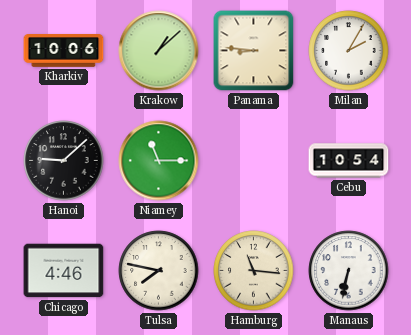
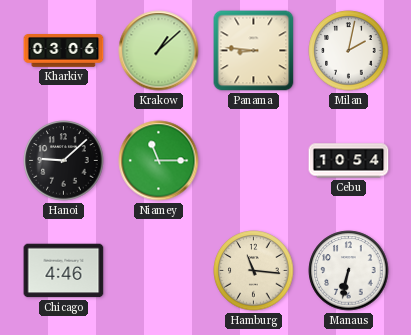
Kharkiv: 10:06 -> 03:06
Milan: 2:05 -> 2:02
Tulsa: 7:47 -> none
